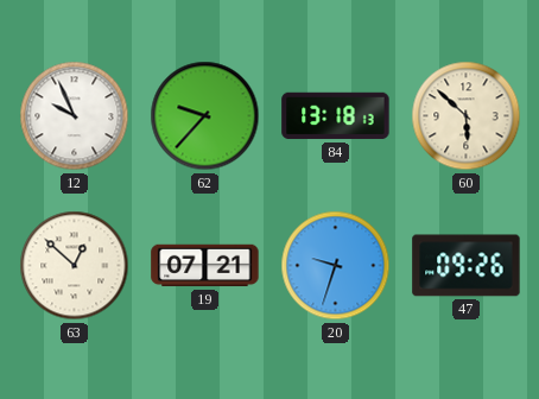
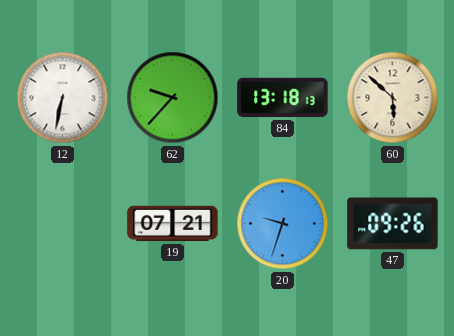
12: 9:56 -> 6:32
63: 12:52 -> none
